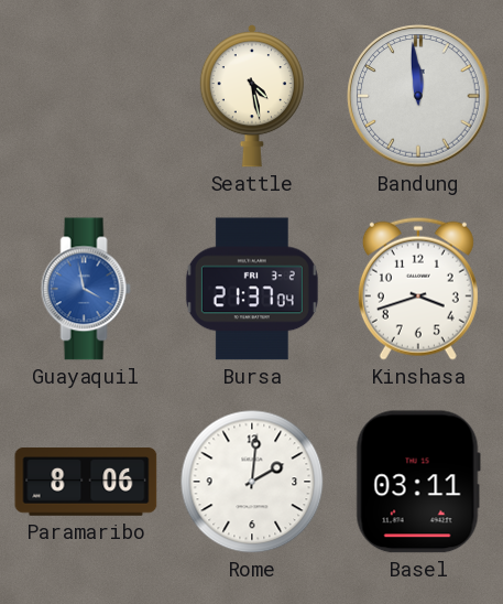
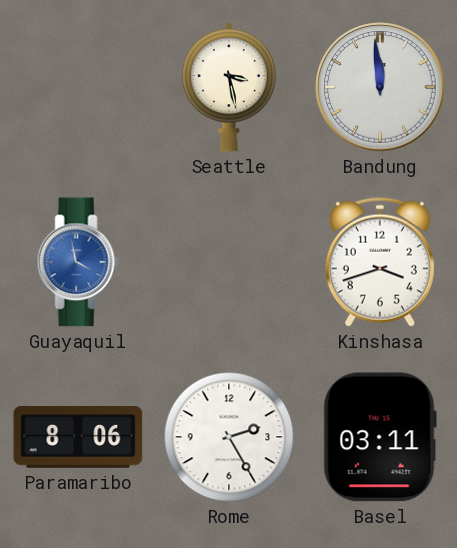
Seattle: 4:28 -> 3:28
Bursa: 21:37 -> none
Rome: 2:01 -> 2:25
